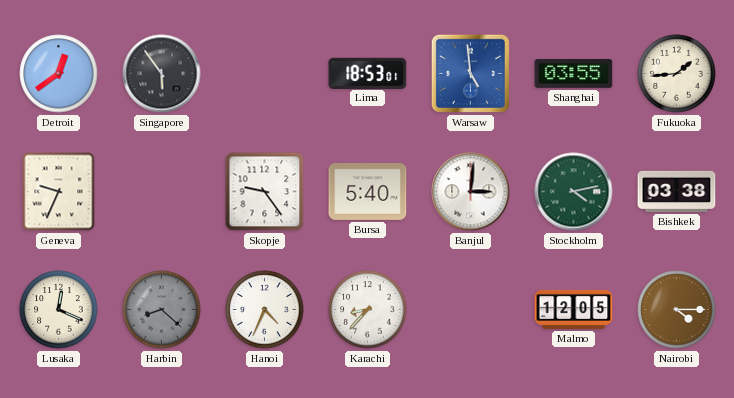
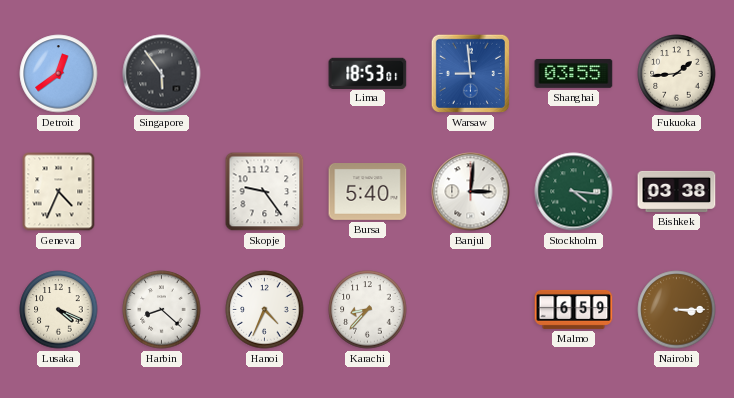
Warsaw: 4:59 -> 8:59
Geneva: 9:34 -> 4:34
Stockholm: 4:13 -> 4:16
Lusaka: 12:19 -> 4:19
Harbin dial: grey -> white
Malmo: 12:05 -> 6:59
Nairobi: 4:15 -> 3:15
